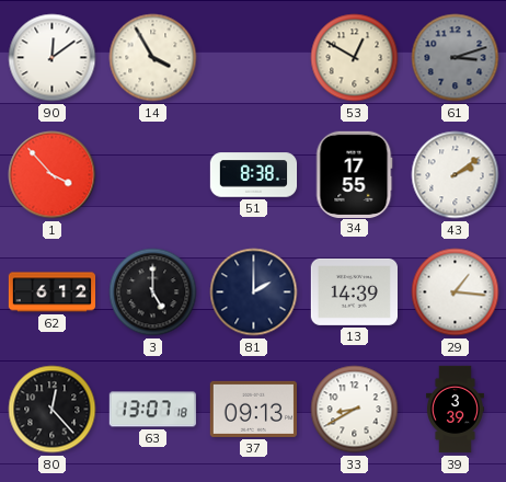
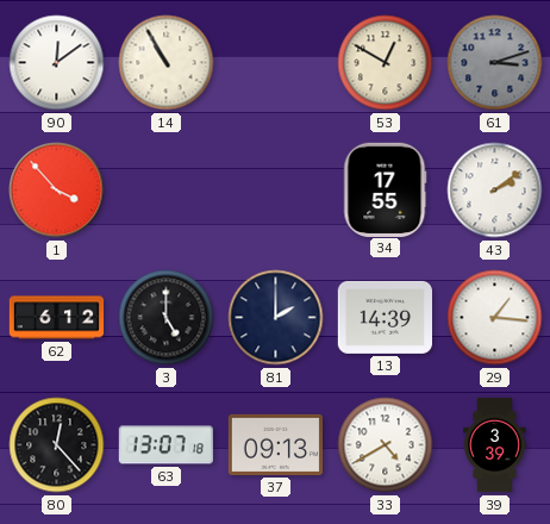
14: 3:55 -> 10:55
51: 8:38 -> none
33: 8:40 -> 4:40
